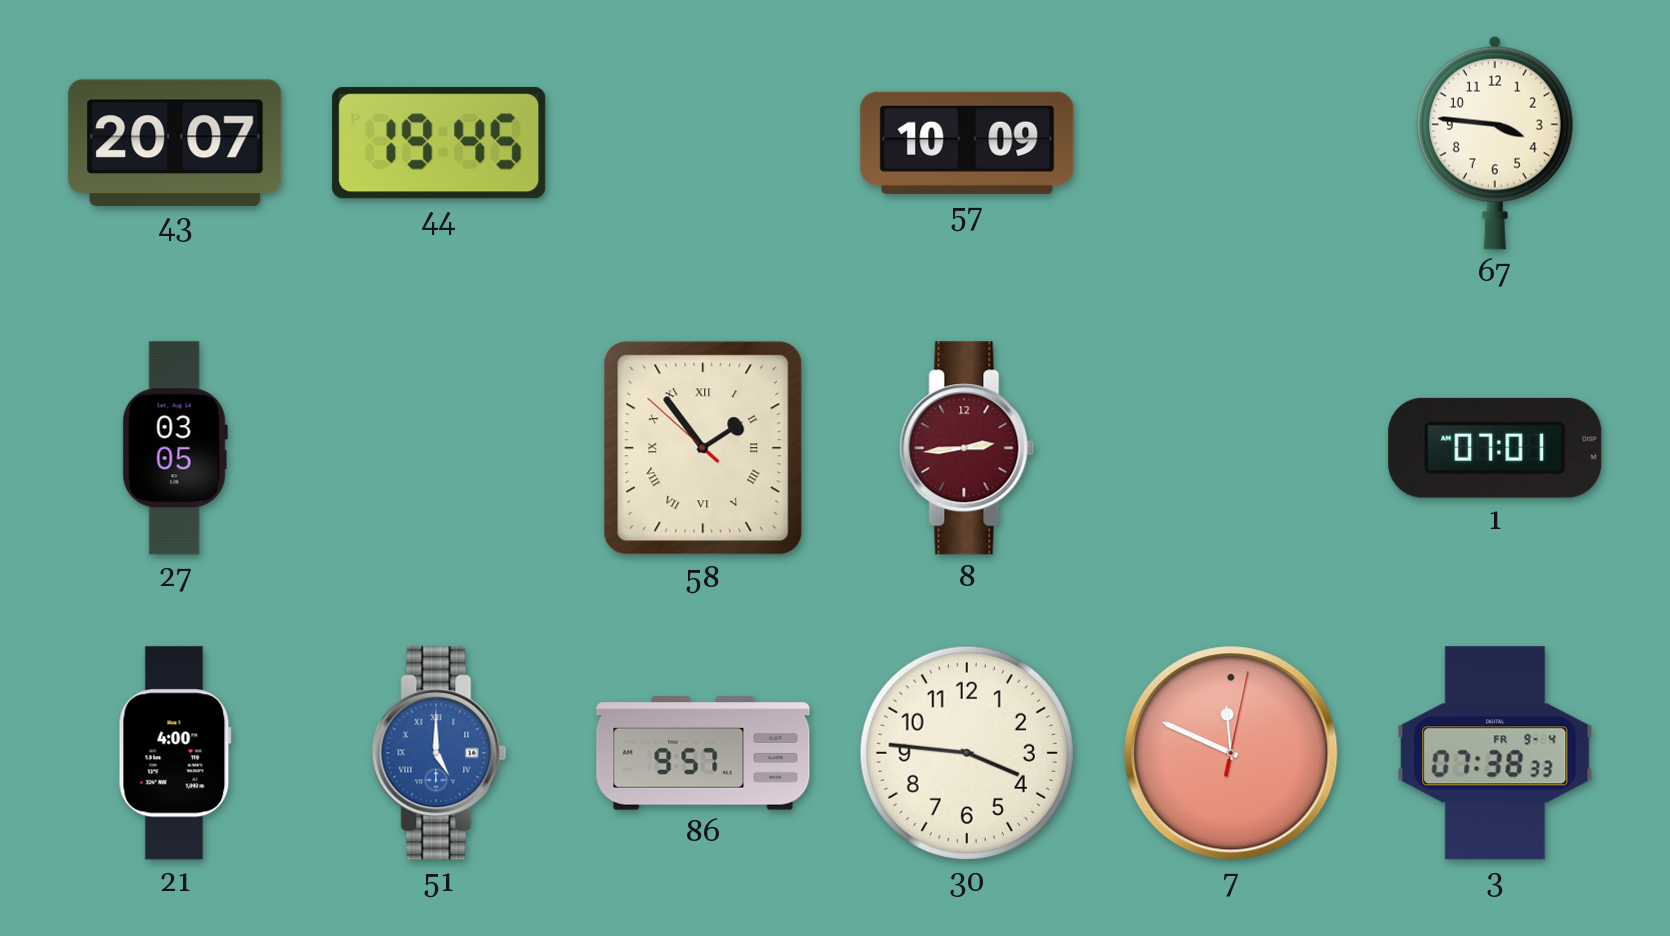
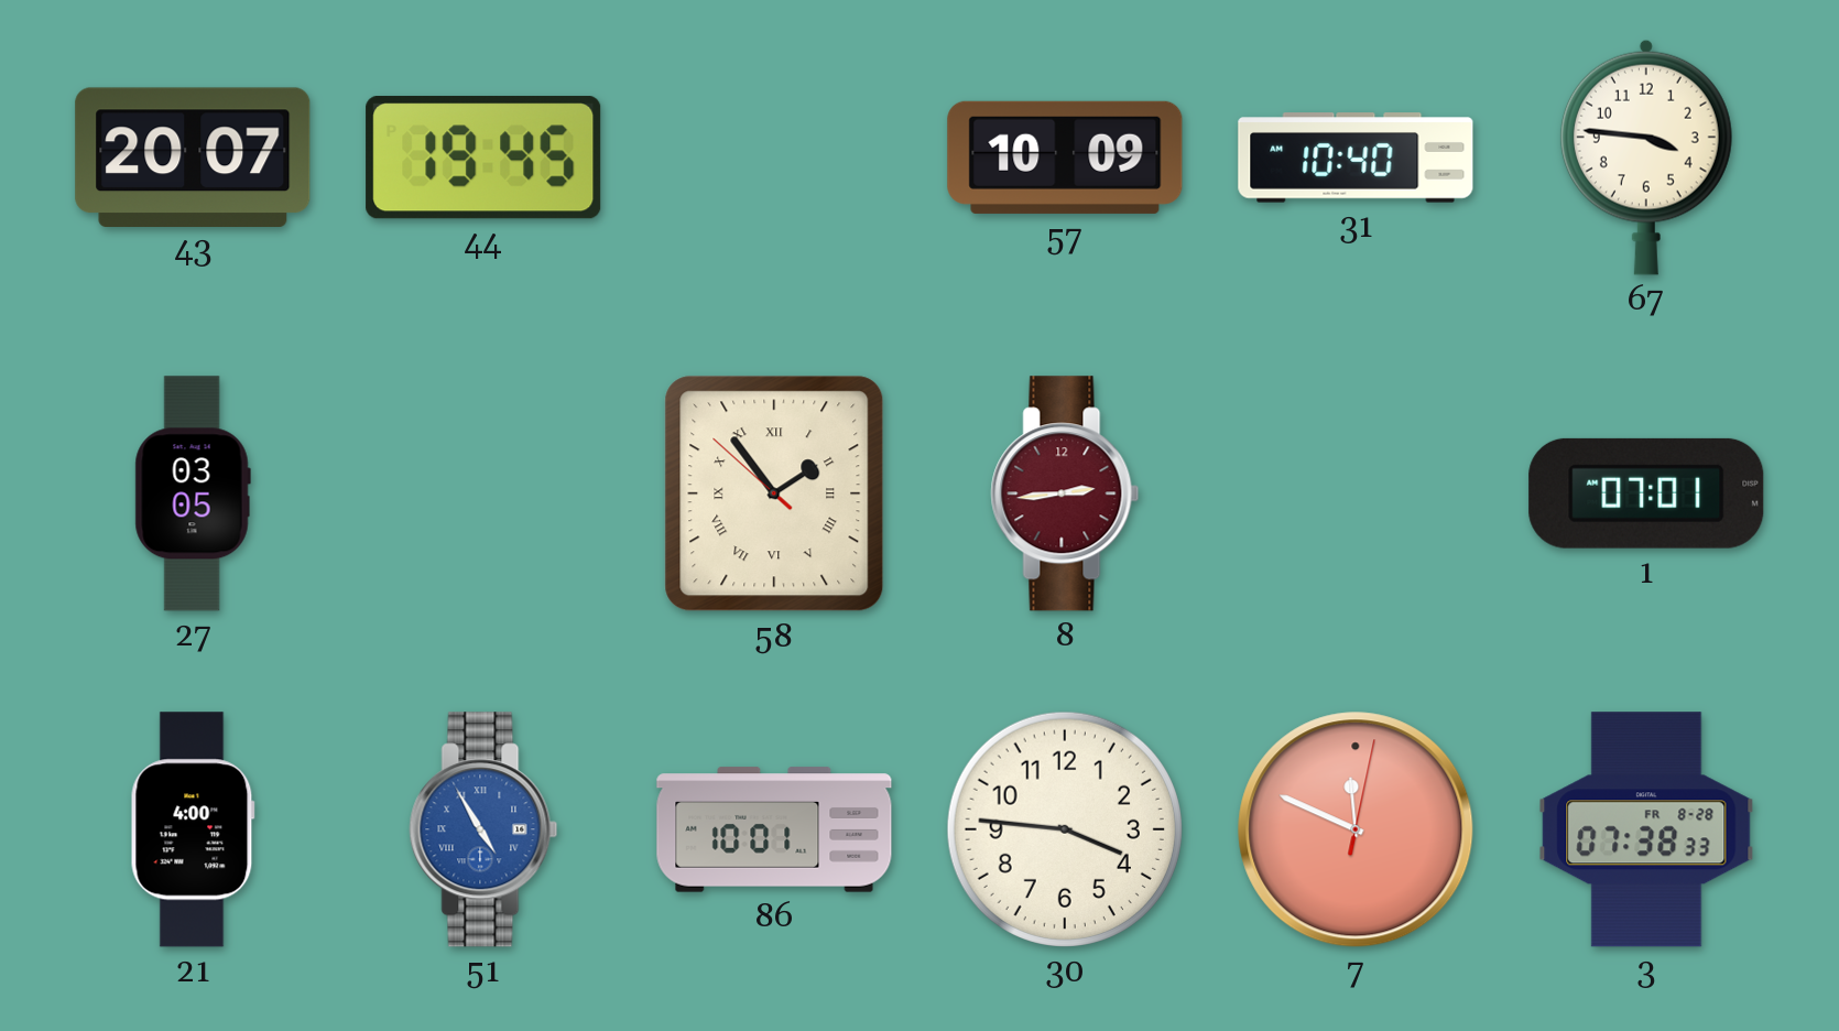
31: none -> 10:40
51: 5:00 -> 4:55
86: 9:57 -> 10:01
3 date: FR 9-4 -> FR 8-28
